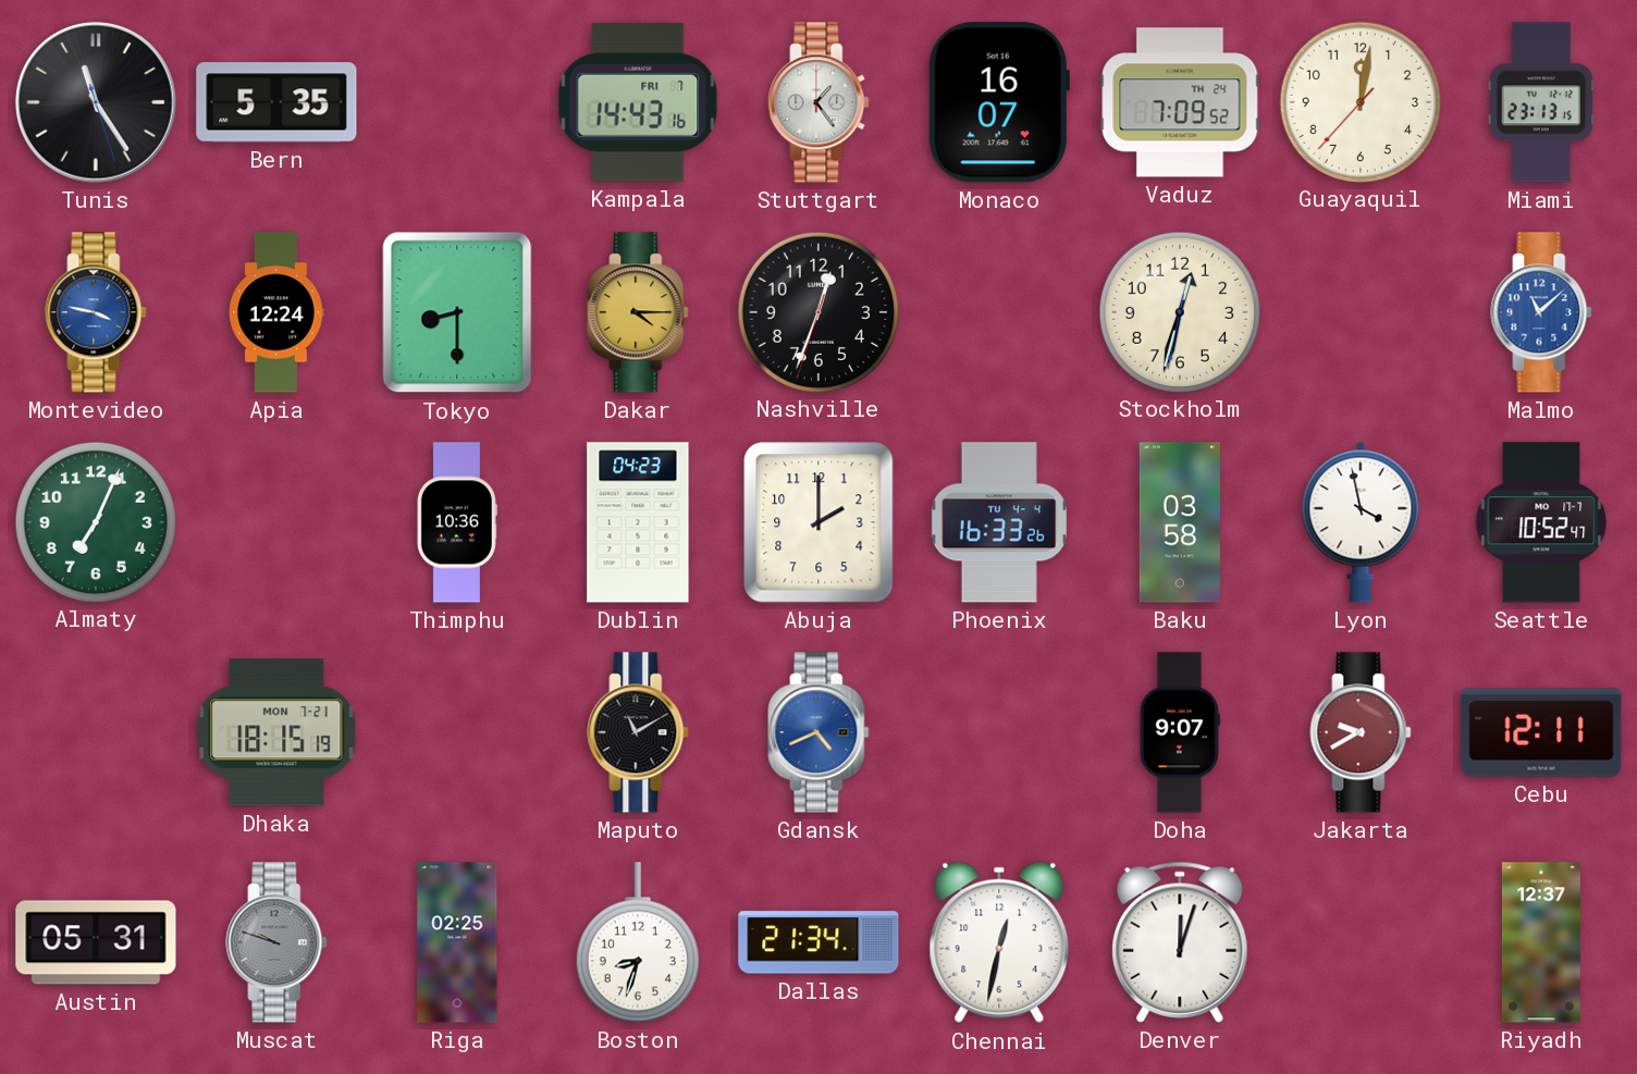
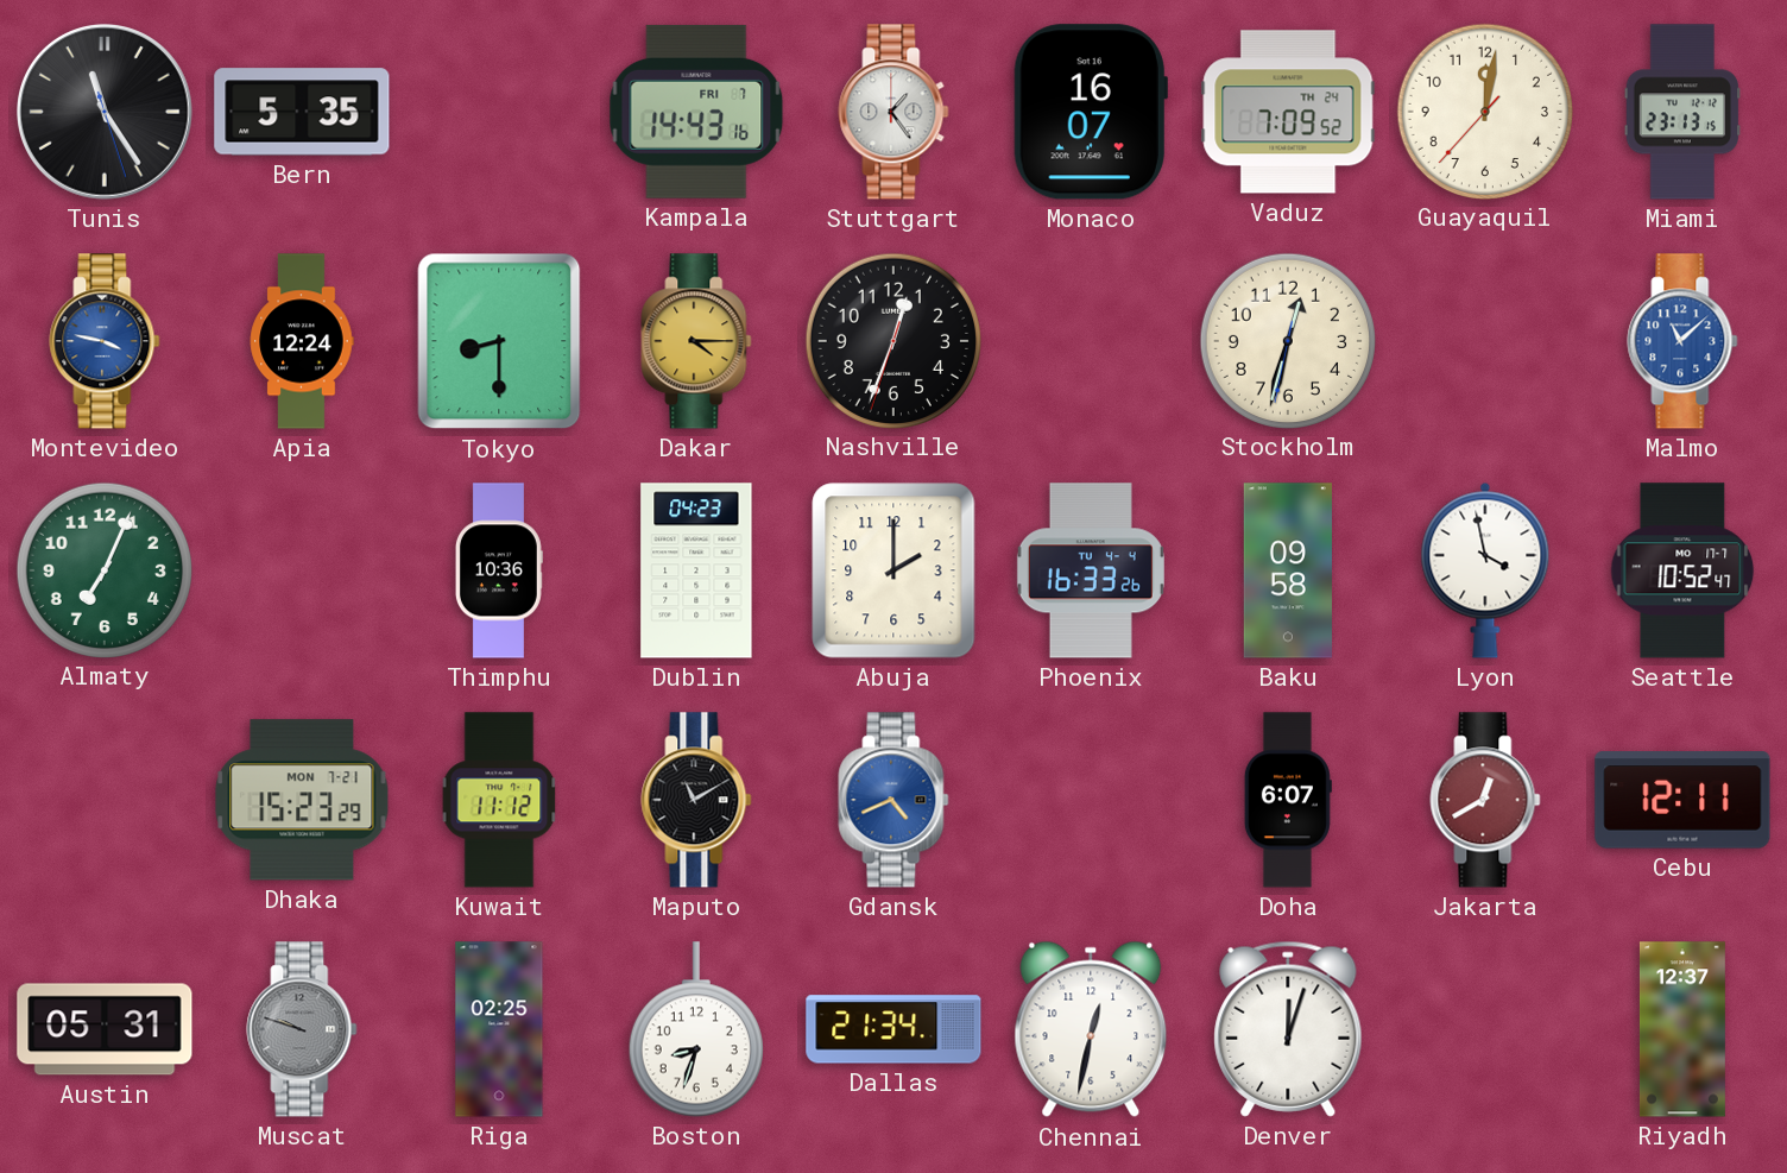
Baku: 03:58 -> 09:58
Dhaka: 18:15 -> 15:23
Kuwait: none -> 11:12
Doha: 9:07 -> 6:07
Jakarta: 9:40 -> 12:40
